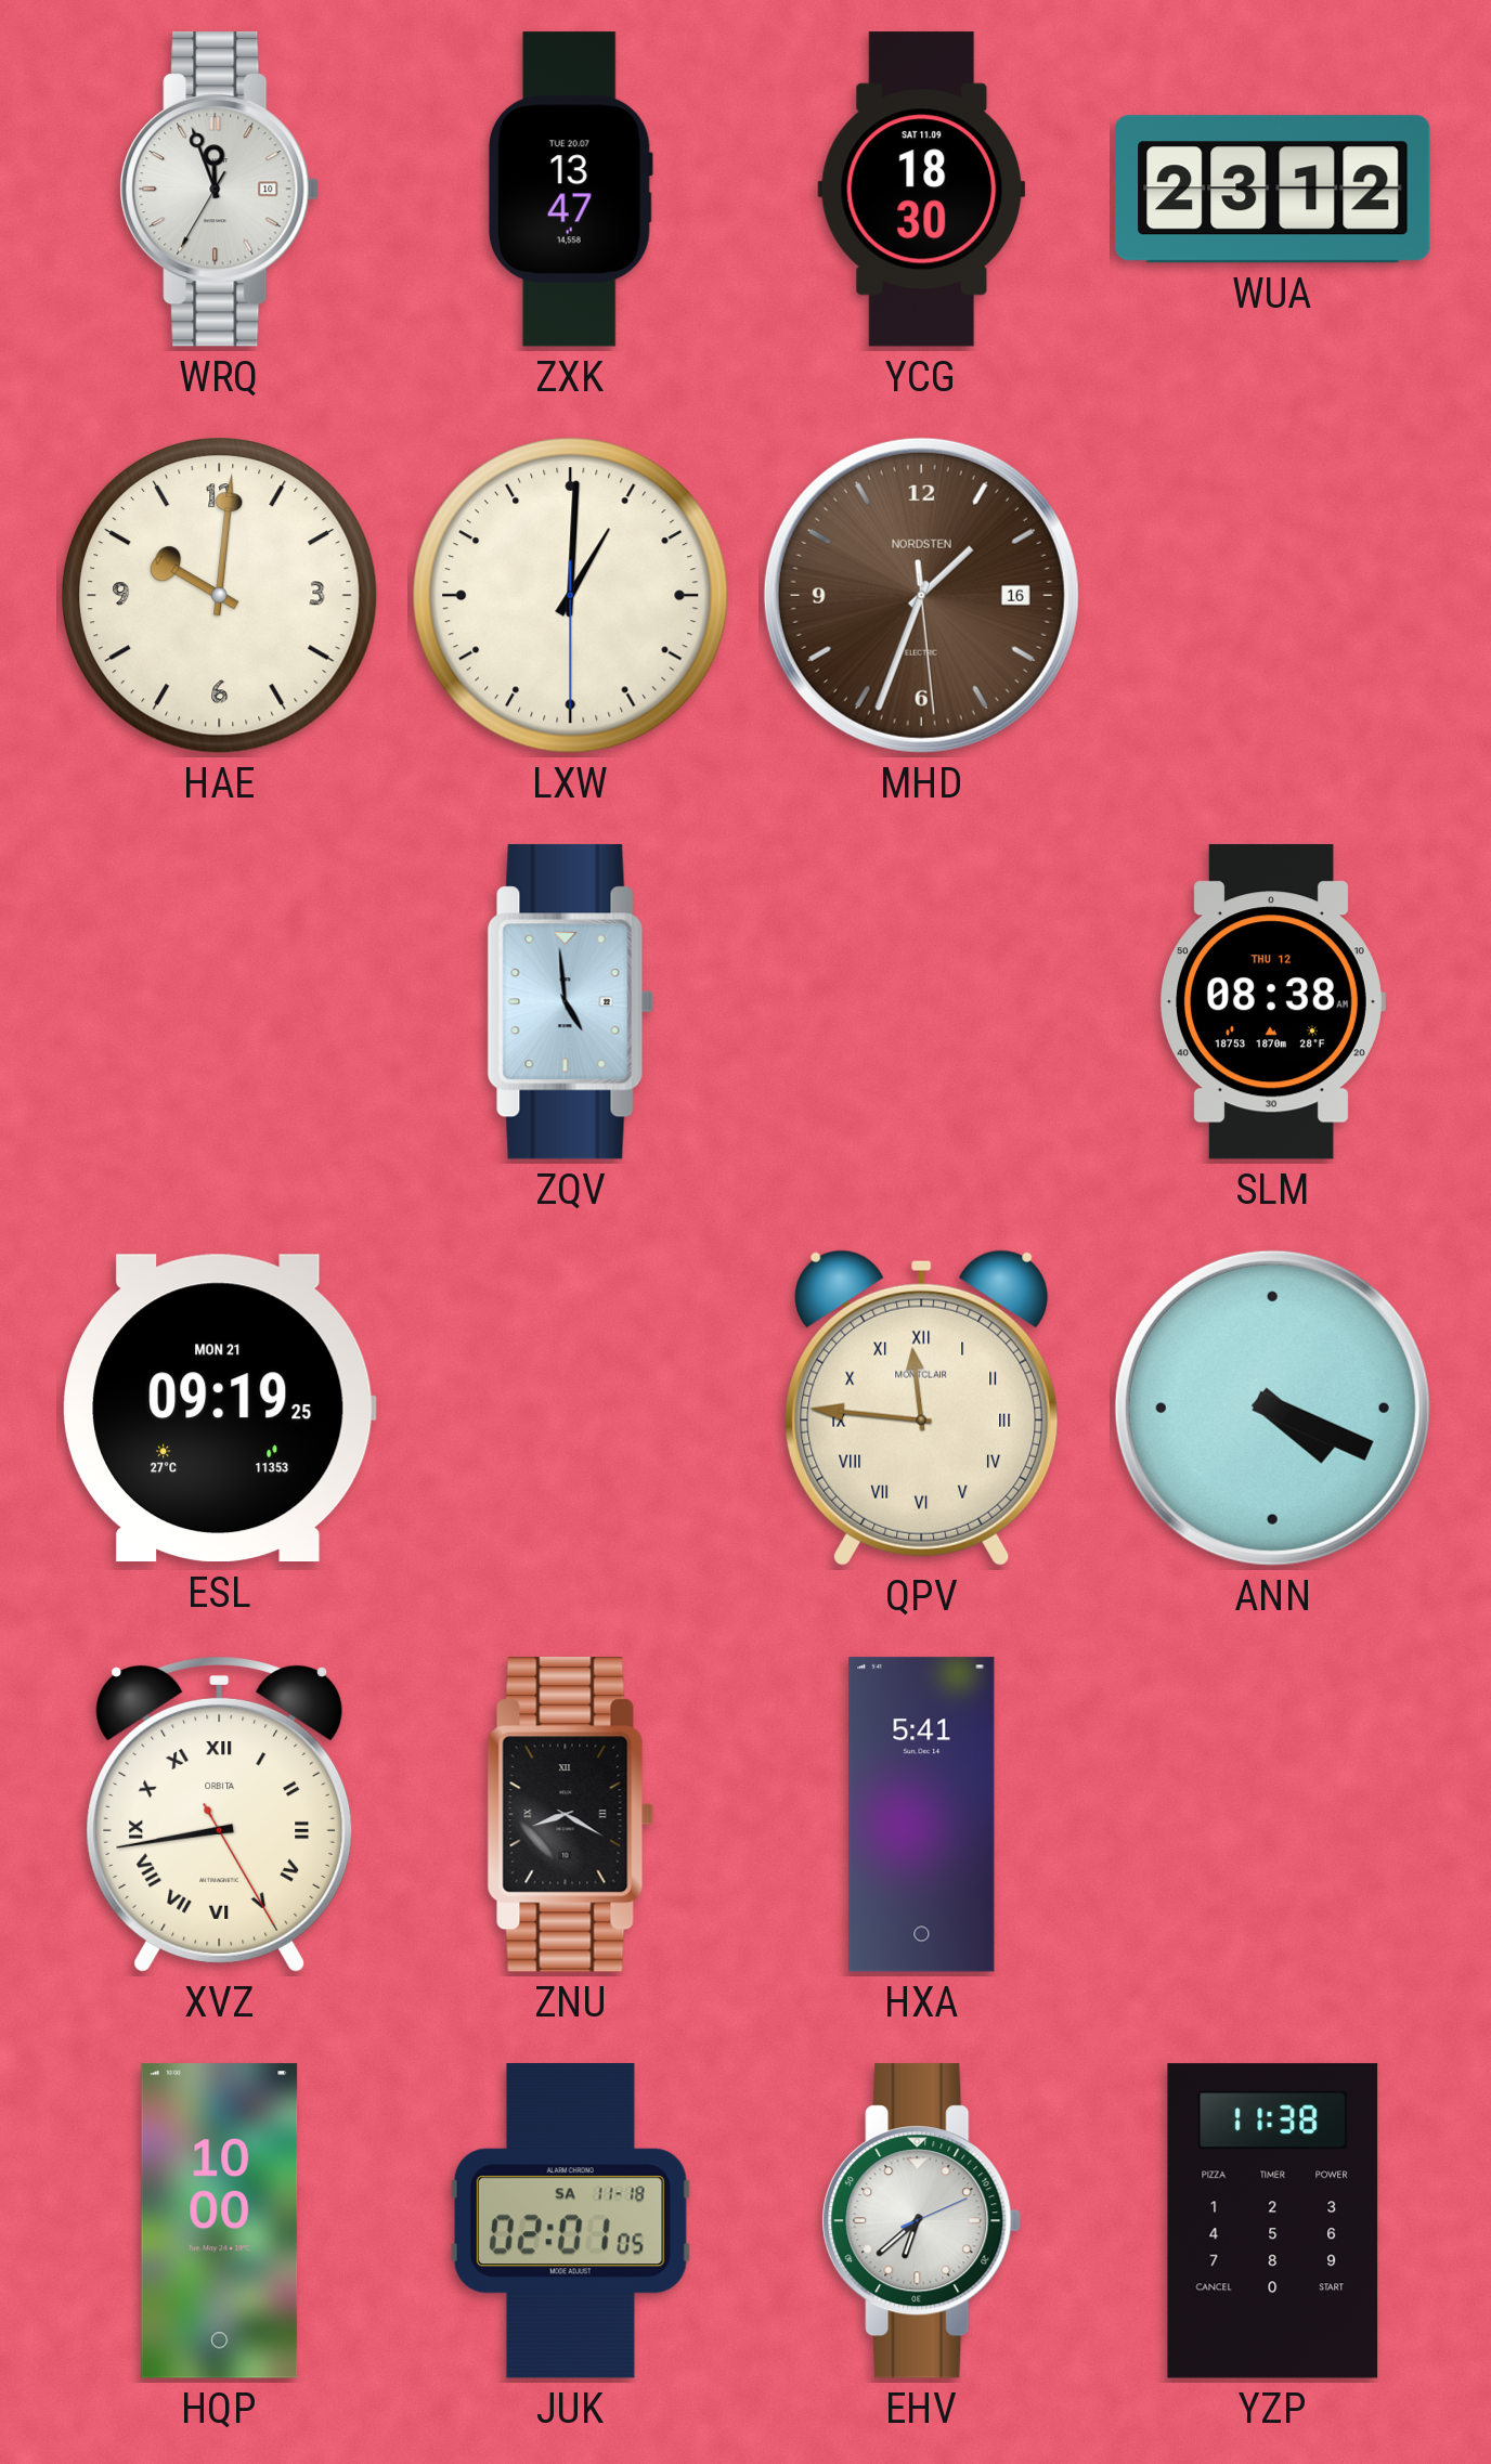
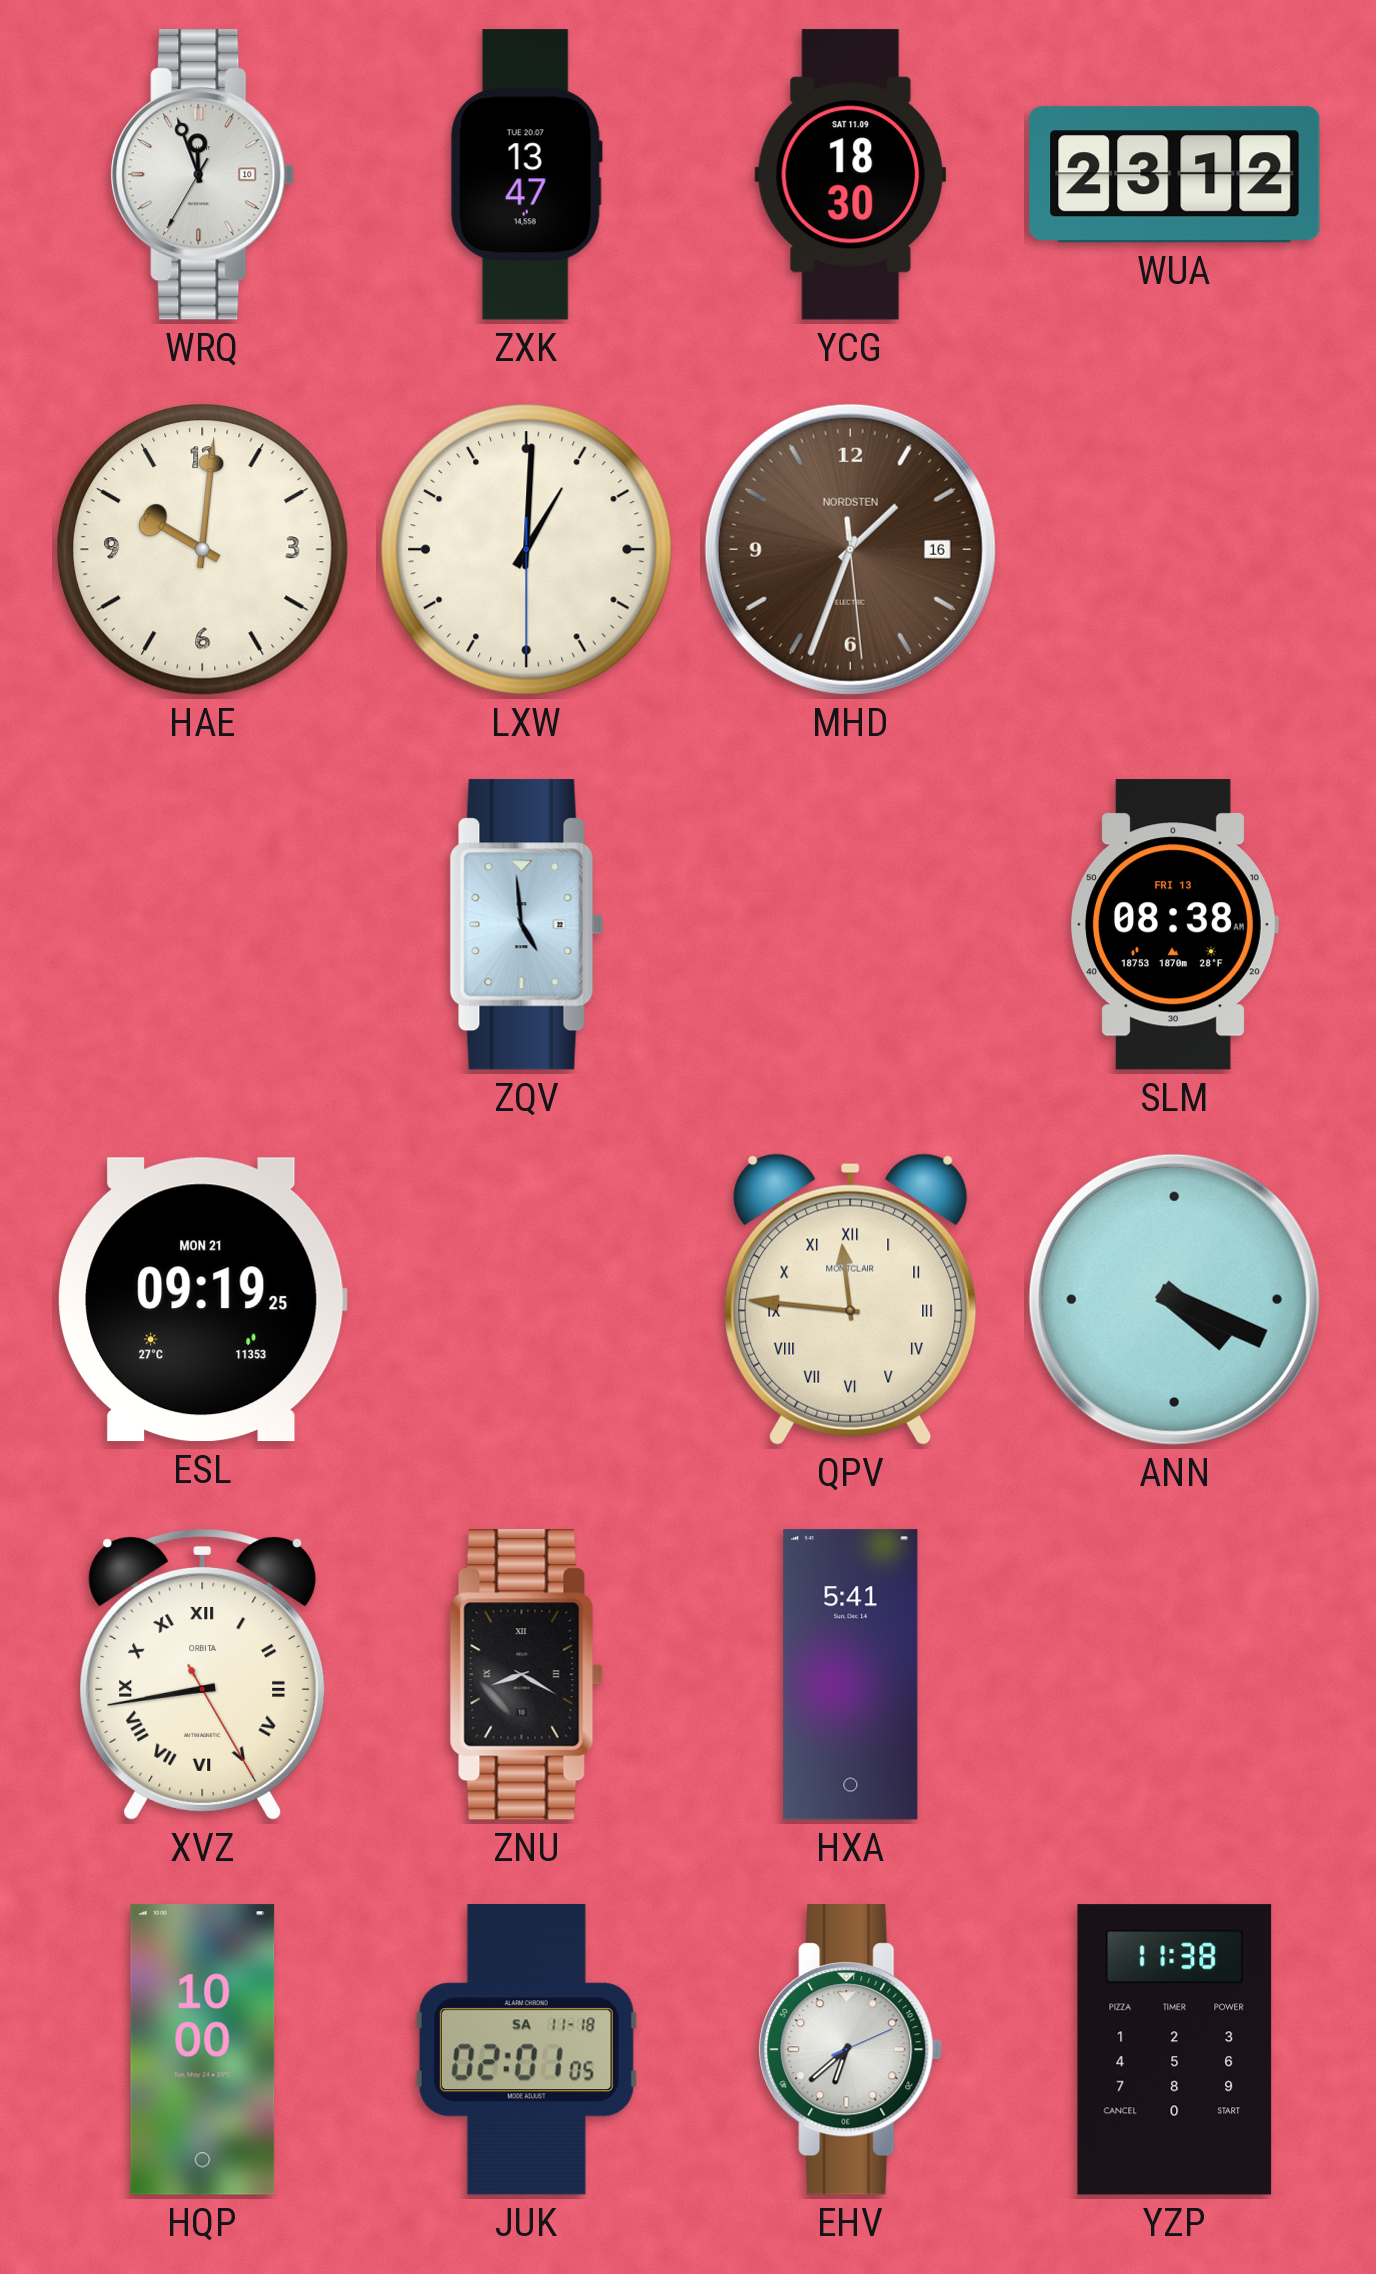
SLM date: THU 12 -> FRI 13
